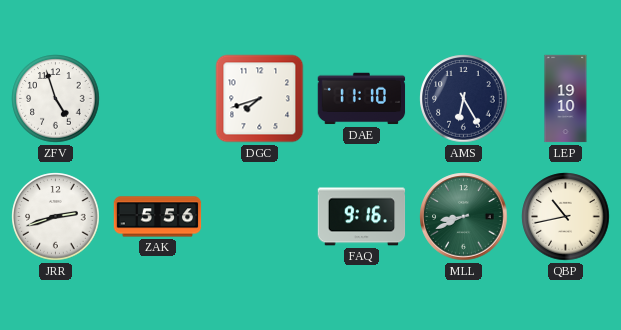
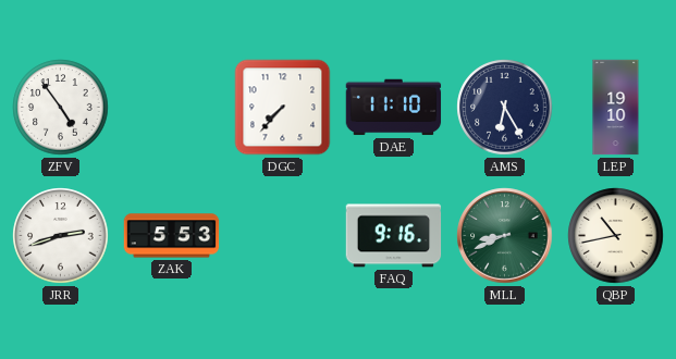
ZFV: 4:57 -> 4:54
DGC: 7:42 -> 7:37
ZAK: 5:56 -> 5:53
